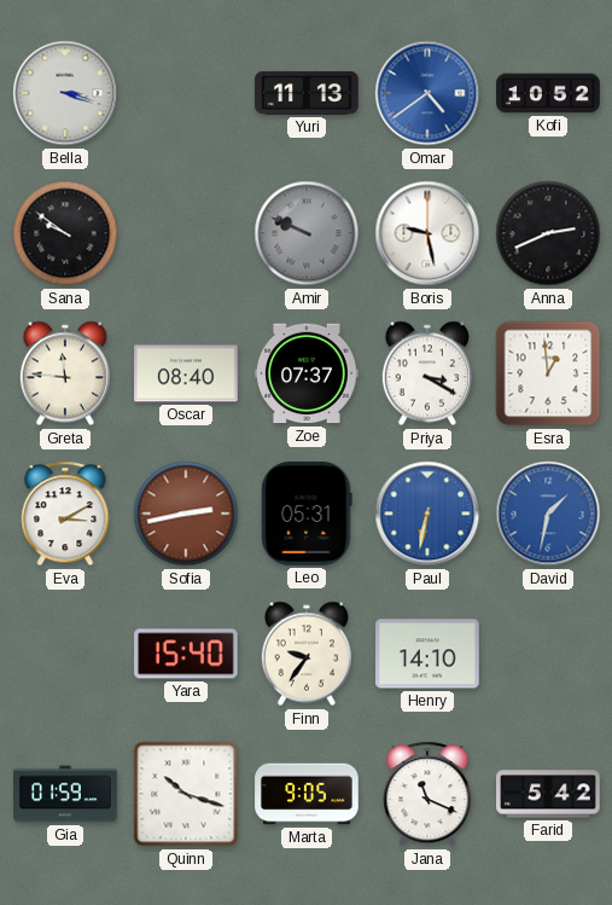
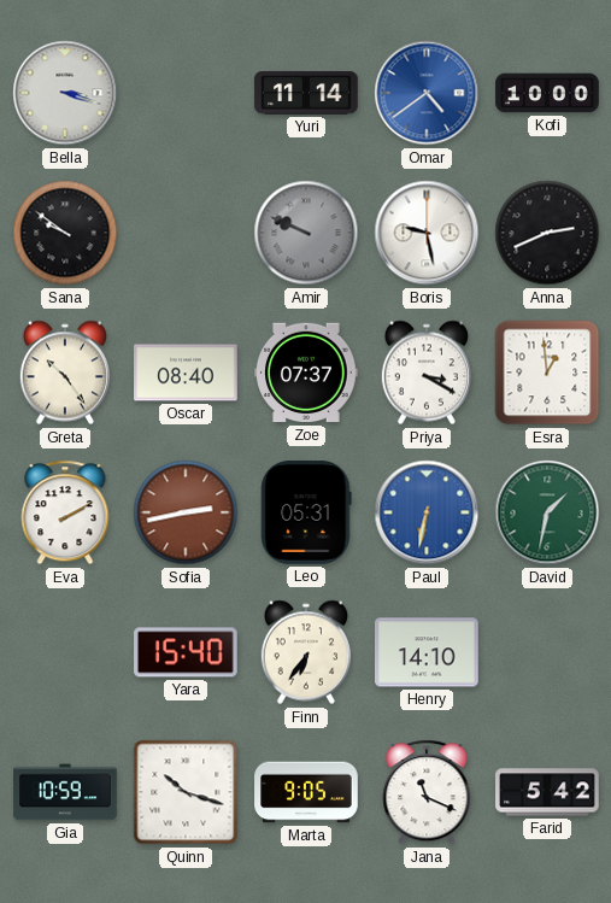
Yuri: 11:13 -> 11:14
Kofi: 10:52 -> 10:00
Greta: 11:46 -> 10:24
Eva: 3:10 -> 2:10
David dial: blue -> green
Finn: 9:36 -> 6:36
Gia: 01:59 -> 10:59
